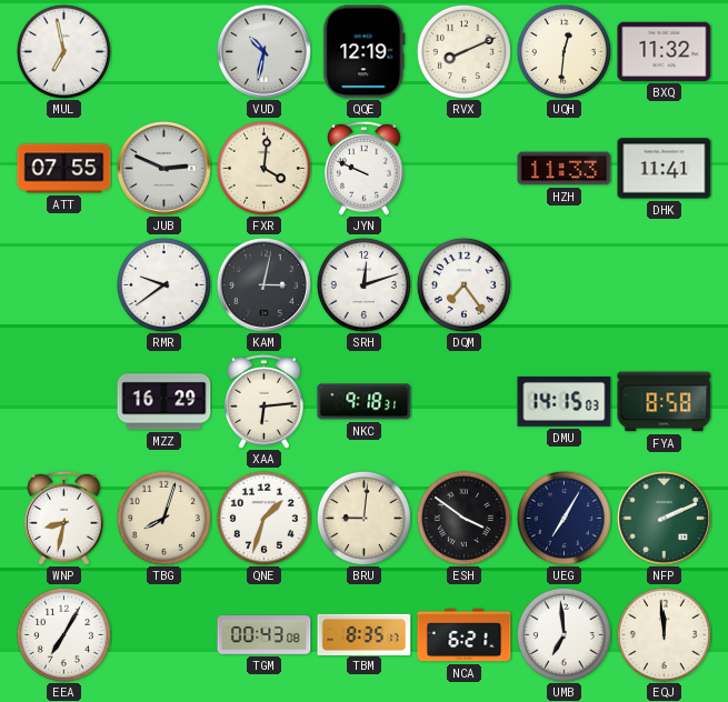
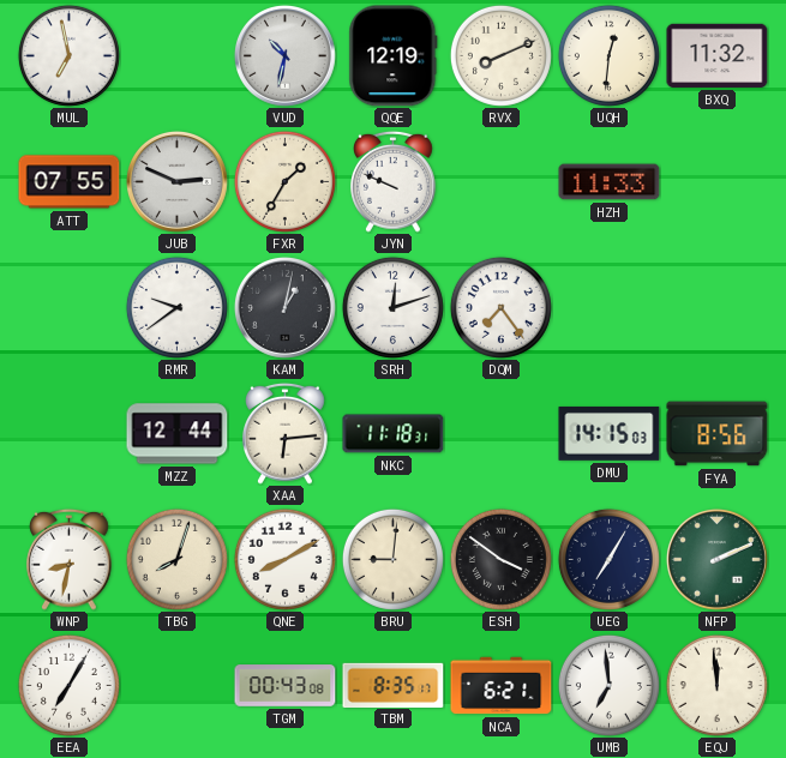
FXR: 4:01 -> 1:35
DHK: 11:41 -> none
KAM: 3:02 -> 1:02
MZZ: 16:29 -> 12:44
NKC: 9:18 -> 11:18
FYA: 8:58 -> 8:56
QNE: 1:33 -> 8:10
